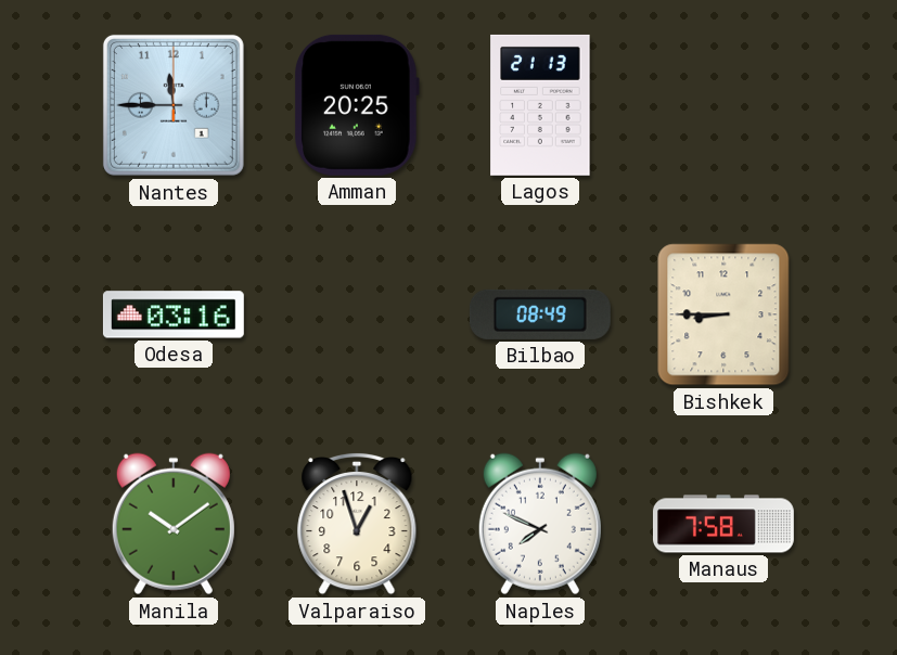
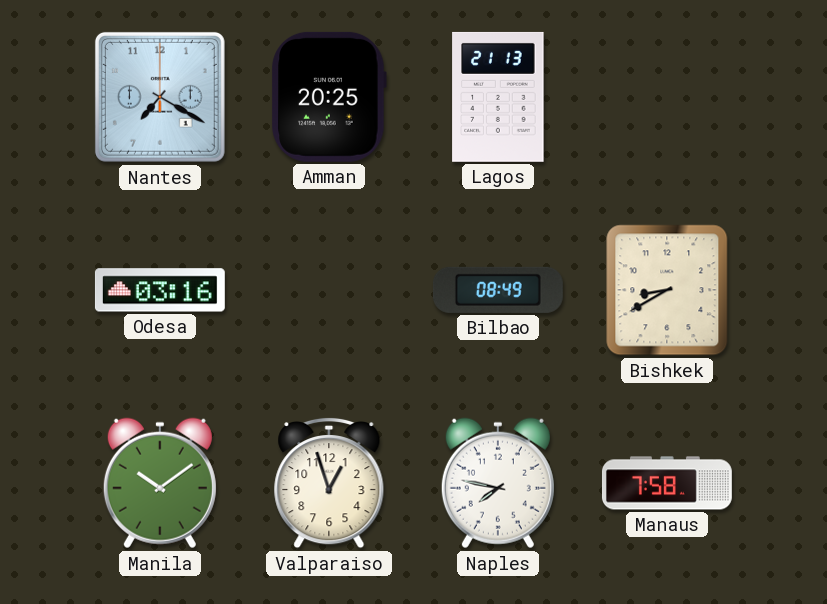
Nantes: 11:45 -> 7:20
Bishkek: 8:45 -> 8:40
Naples: 7:49 -> 7:47
